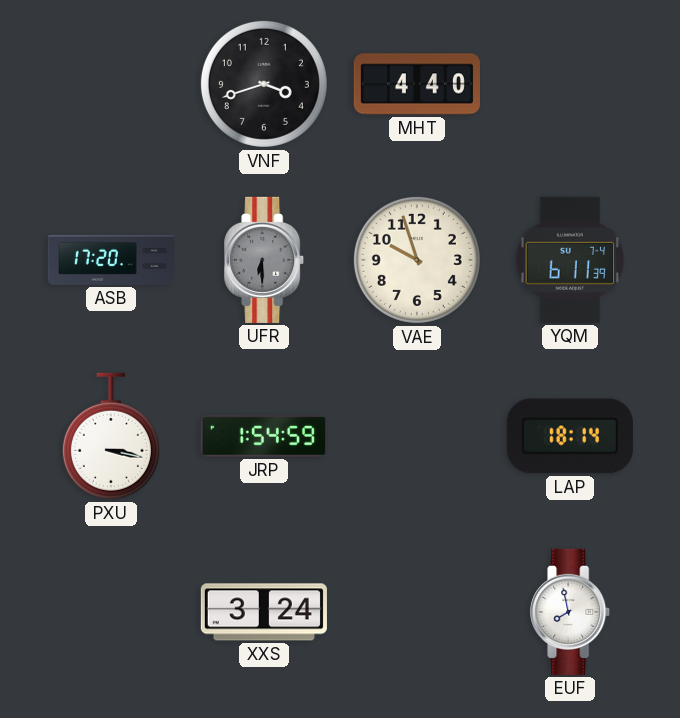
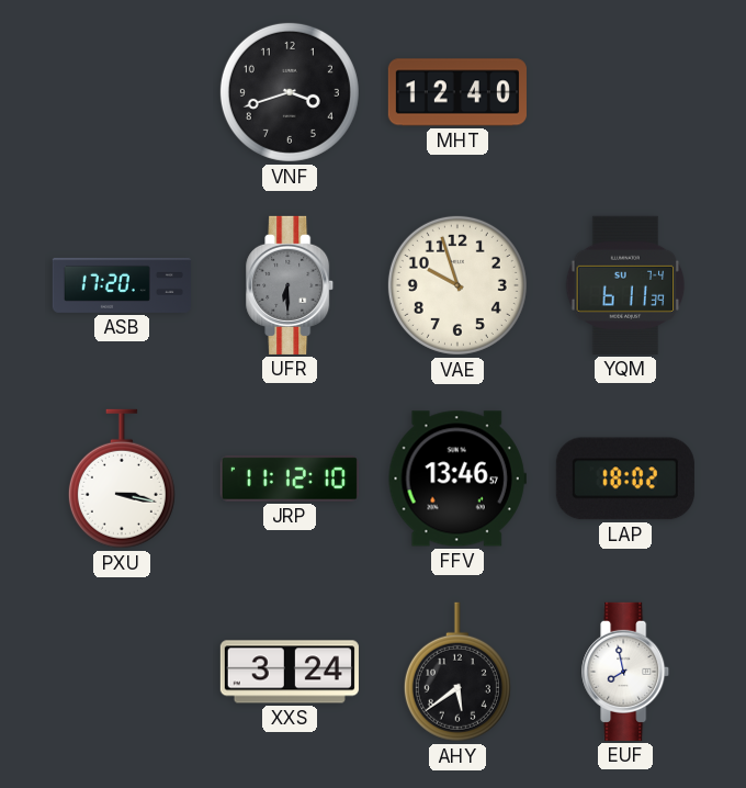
MHT: 4:40 -> 12:40
JRP: 1:54 -> 11:12
FFV: none -> 13:46
LAP: 18:14 -> 18:02
AHY: none -> 5:39
